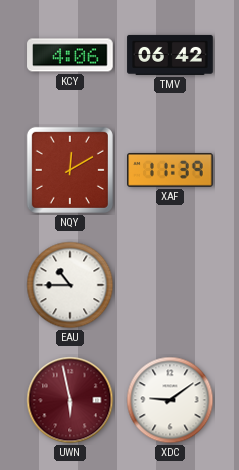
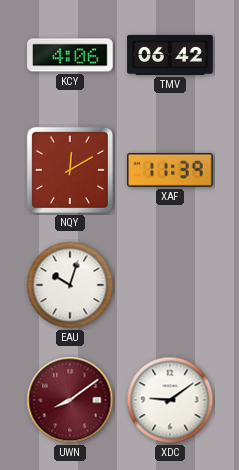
EAU: 10:45 -> 10:03
UWN: 5:58 -> 8:09
